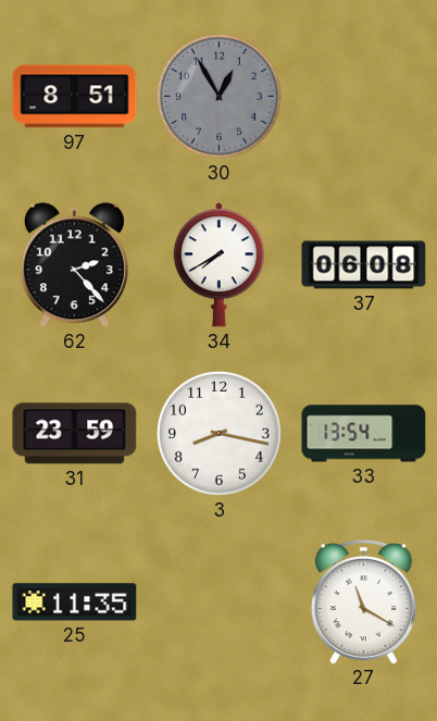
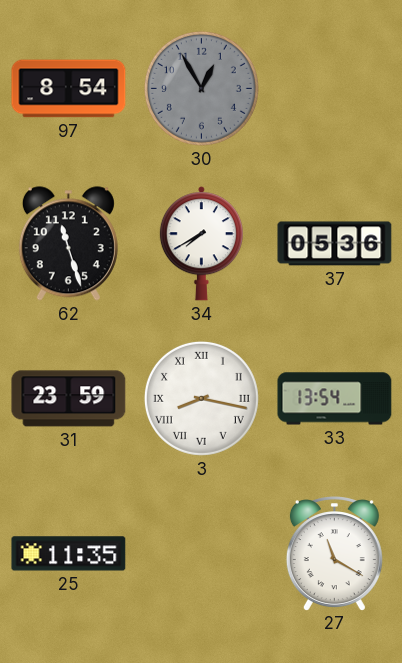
97: 8:51 -> 8:54
62: 2:23 -> 11:27
37: 06:08 -> 05:36
3 numerals: Arabic -> Roman
